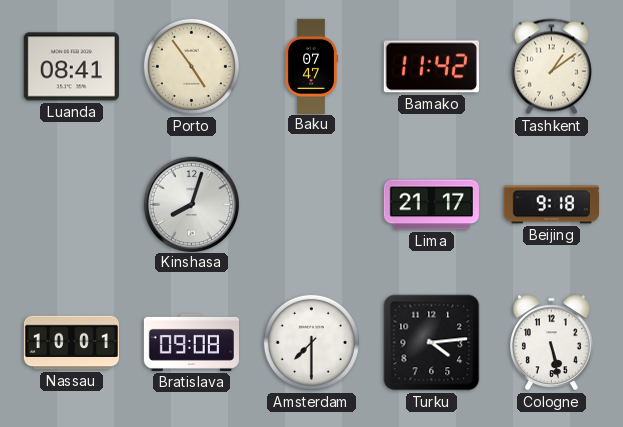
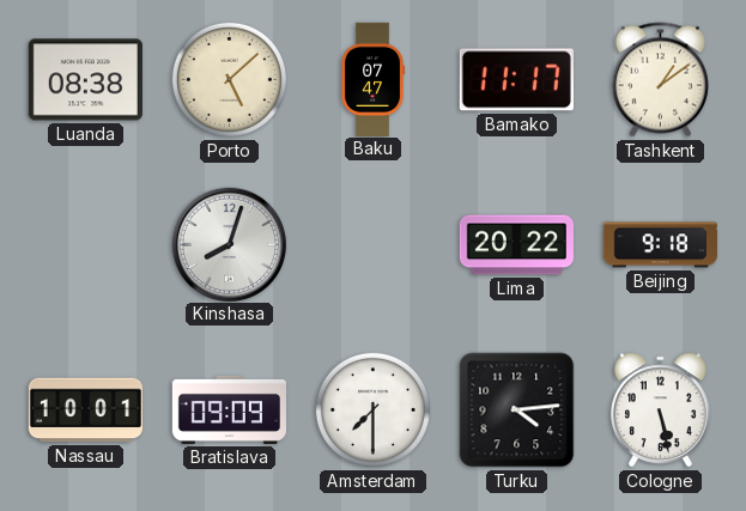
Luanda: 08:41 -> 08:38
Porto: 4:54 -> 5:08
Bamako: 11:42 -> 11:17
Lima: 21:17 -> 20:22
Bratislava: 09:08 -> 09:09
